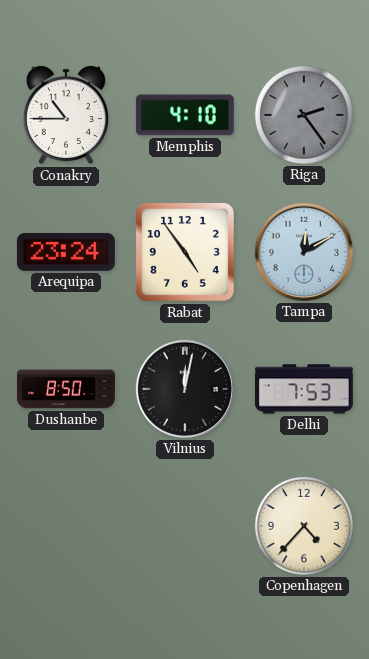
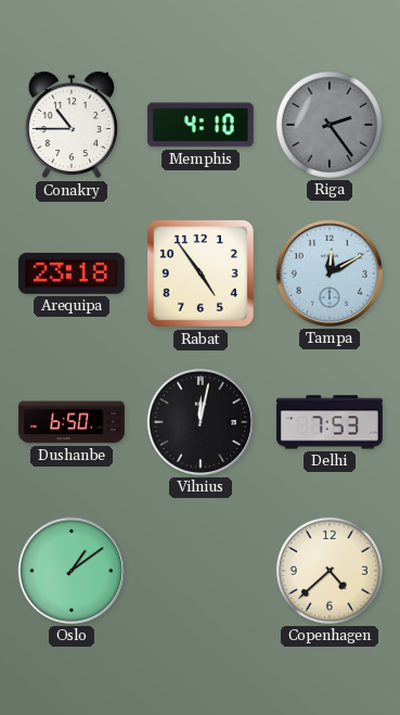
Arequipa: 23:24 -> 23:18
Dushanbe: 8:50 -> 6:50
Oslo: none -> 1:09
Copenhagen: 4:37 -> 4:38
